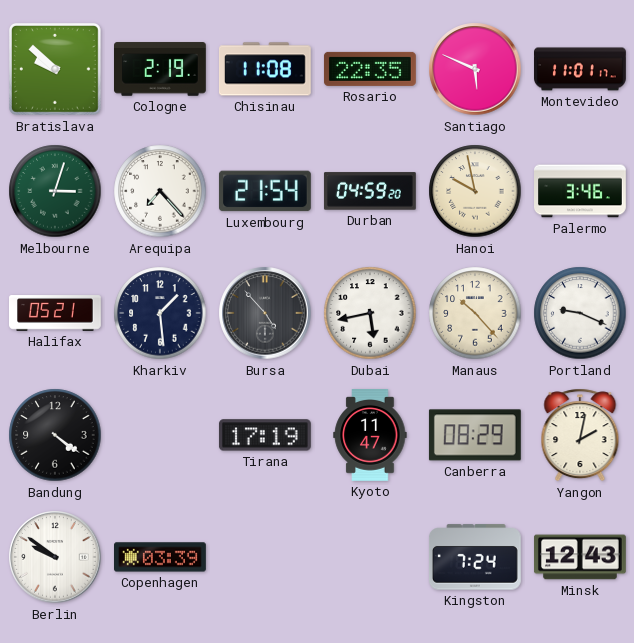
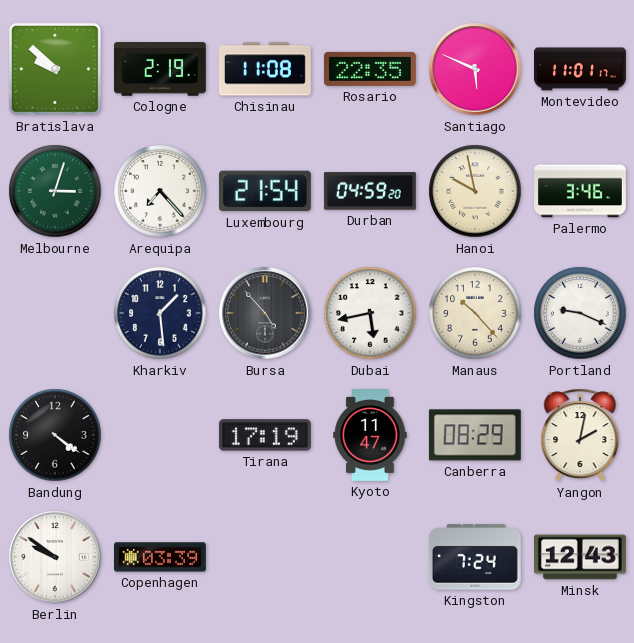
Halifax: 05:21 -> none
